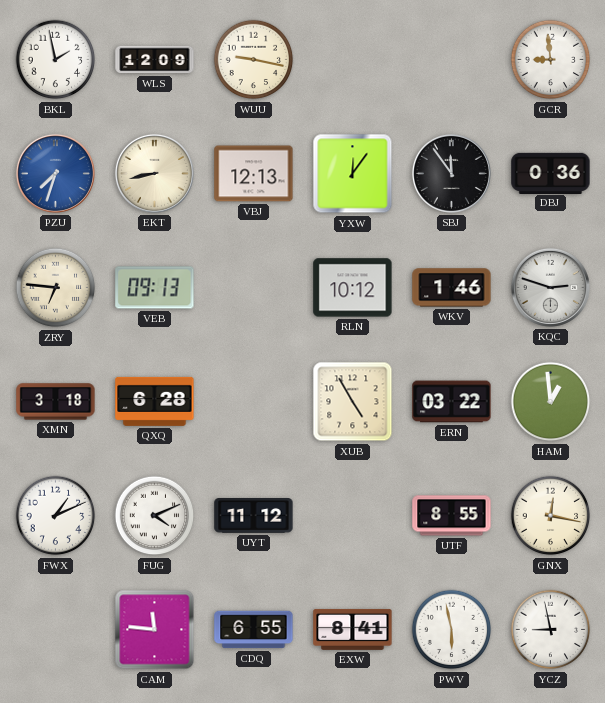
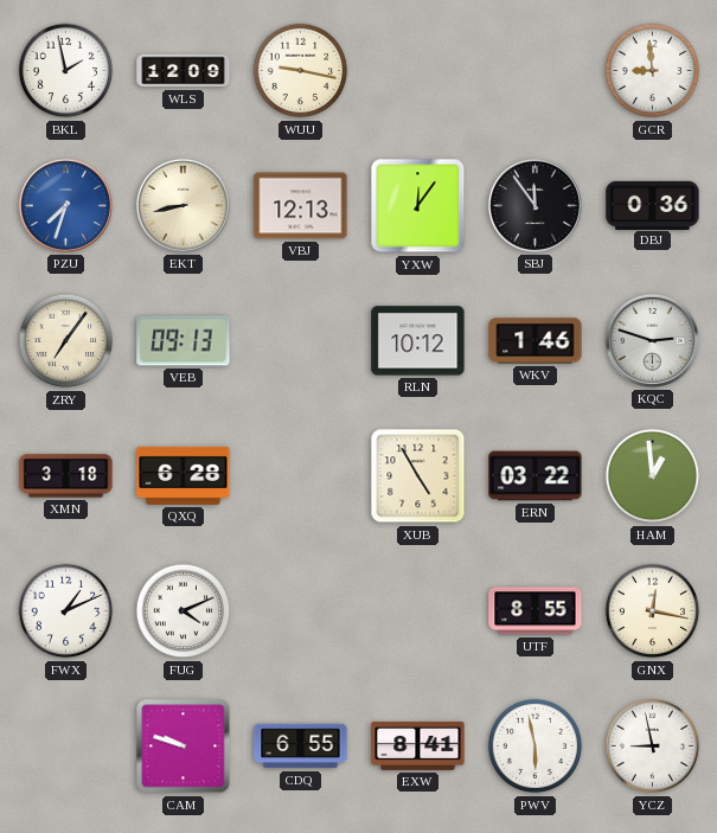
ZRY: 6:46 -> 7:06
UYT: 11:12 -> none
CAM: 11:46 -> 9:48
